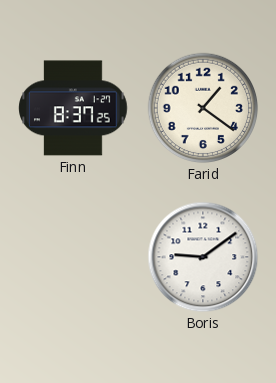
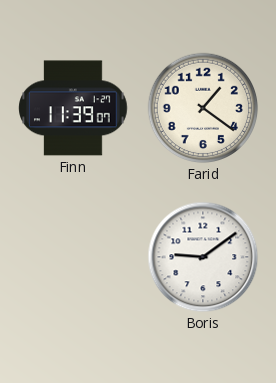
Finn: 8:37 -> 11:39
